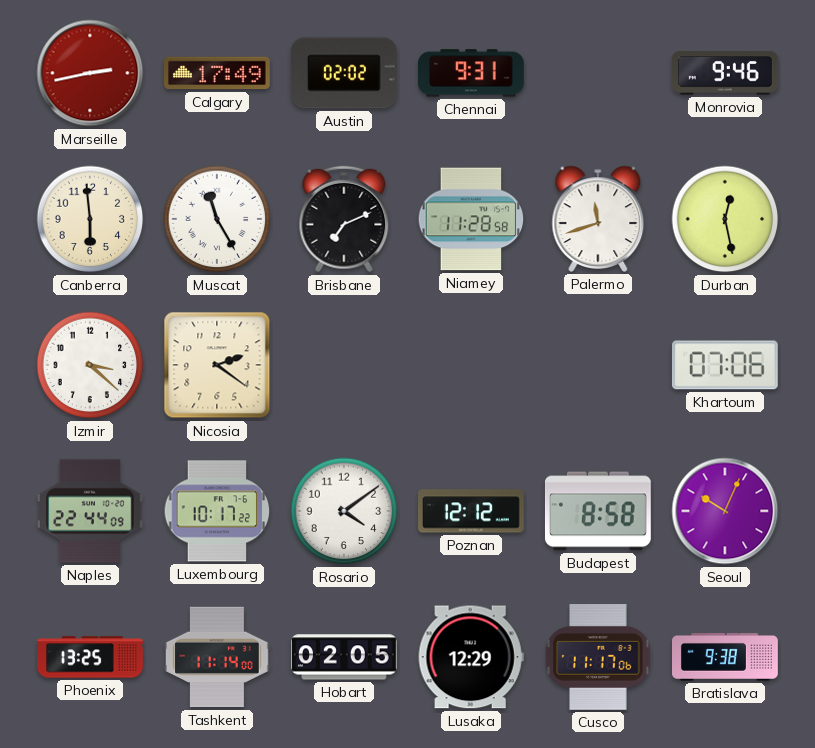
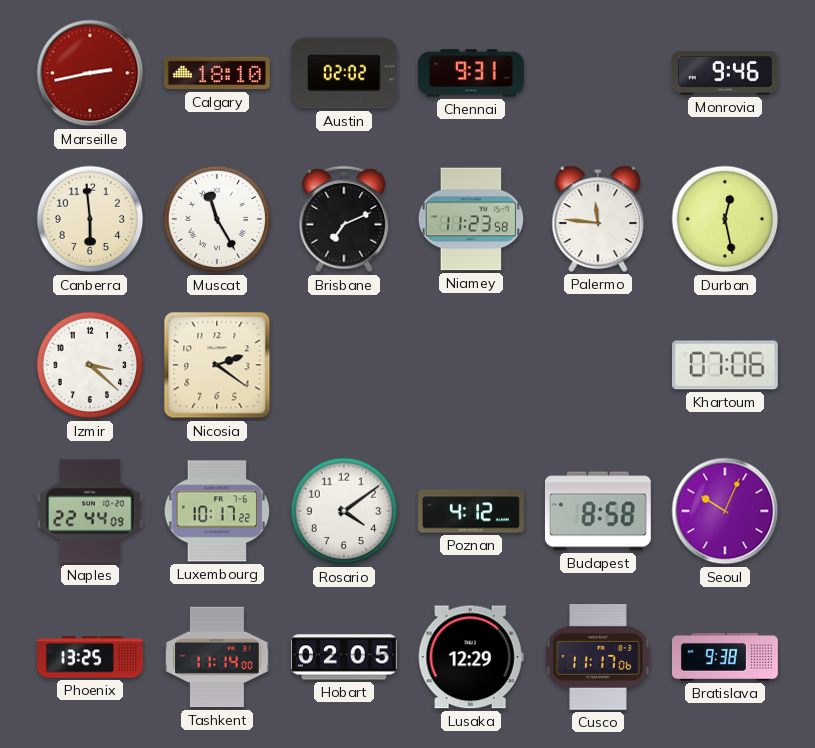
Calgary: 17:49 -> 18:10
Niamey: 11:28 -> 11:23
Palermo: 11:42 -> 11:46
Poznan: 12:12 -> 4:12
